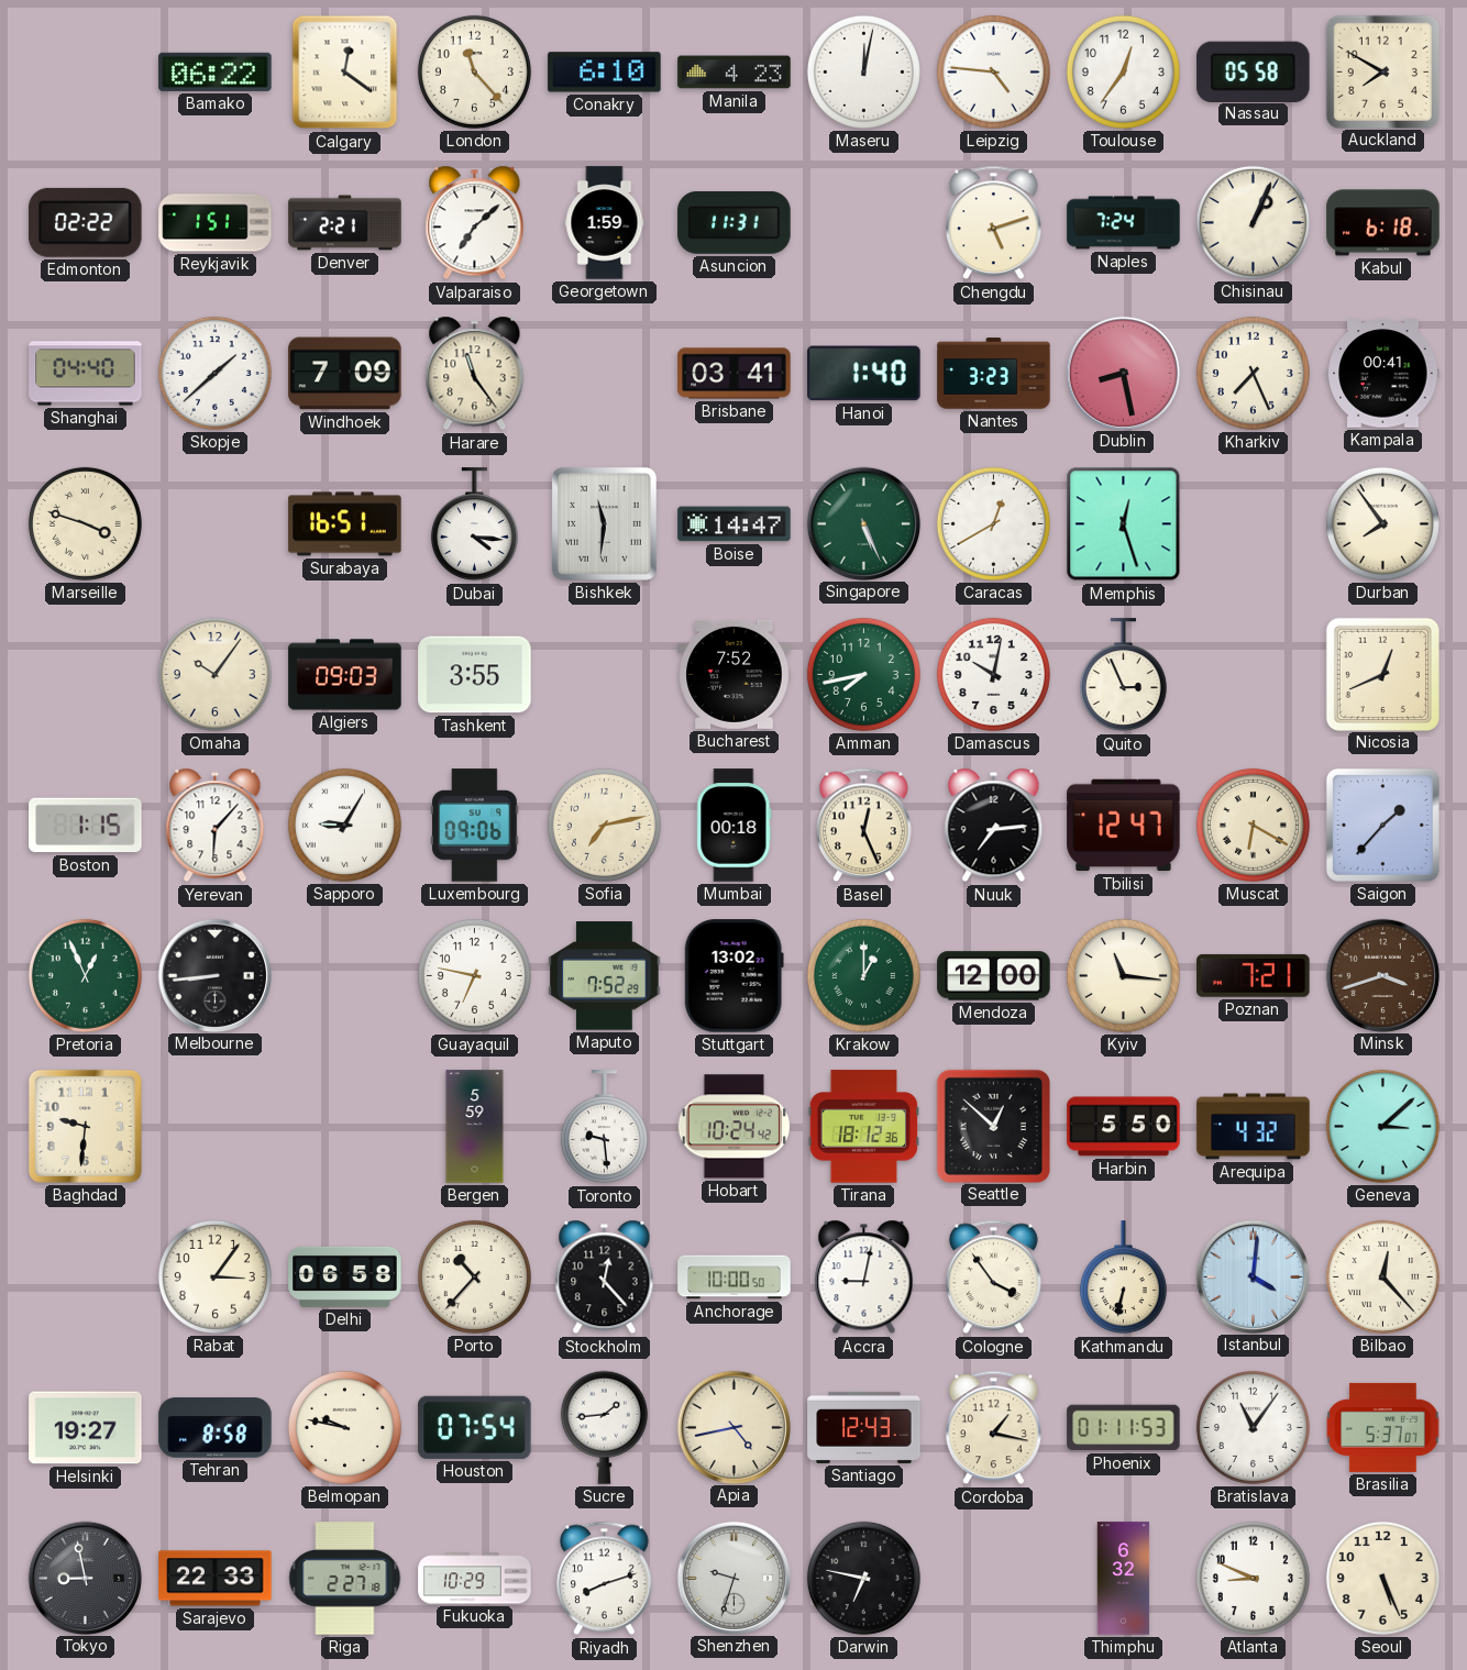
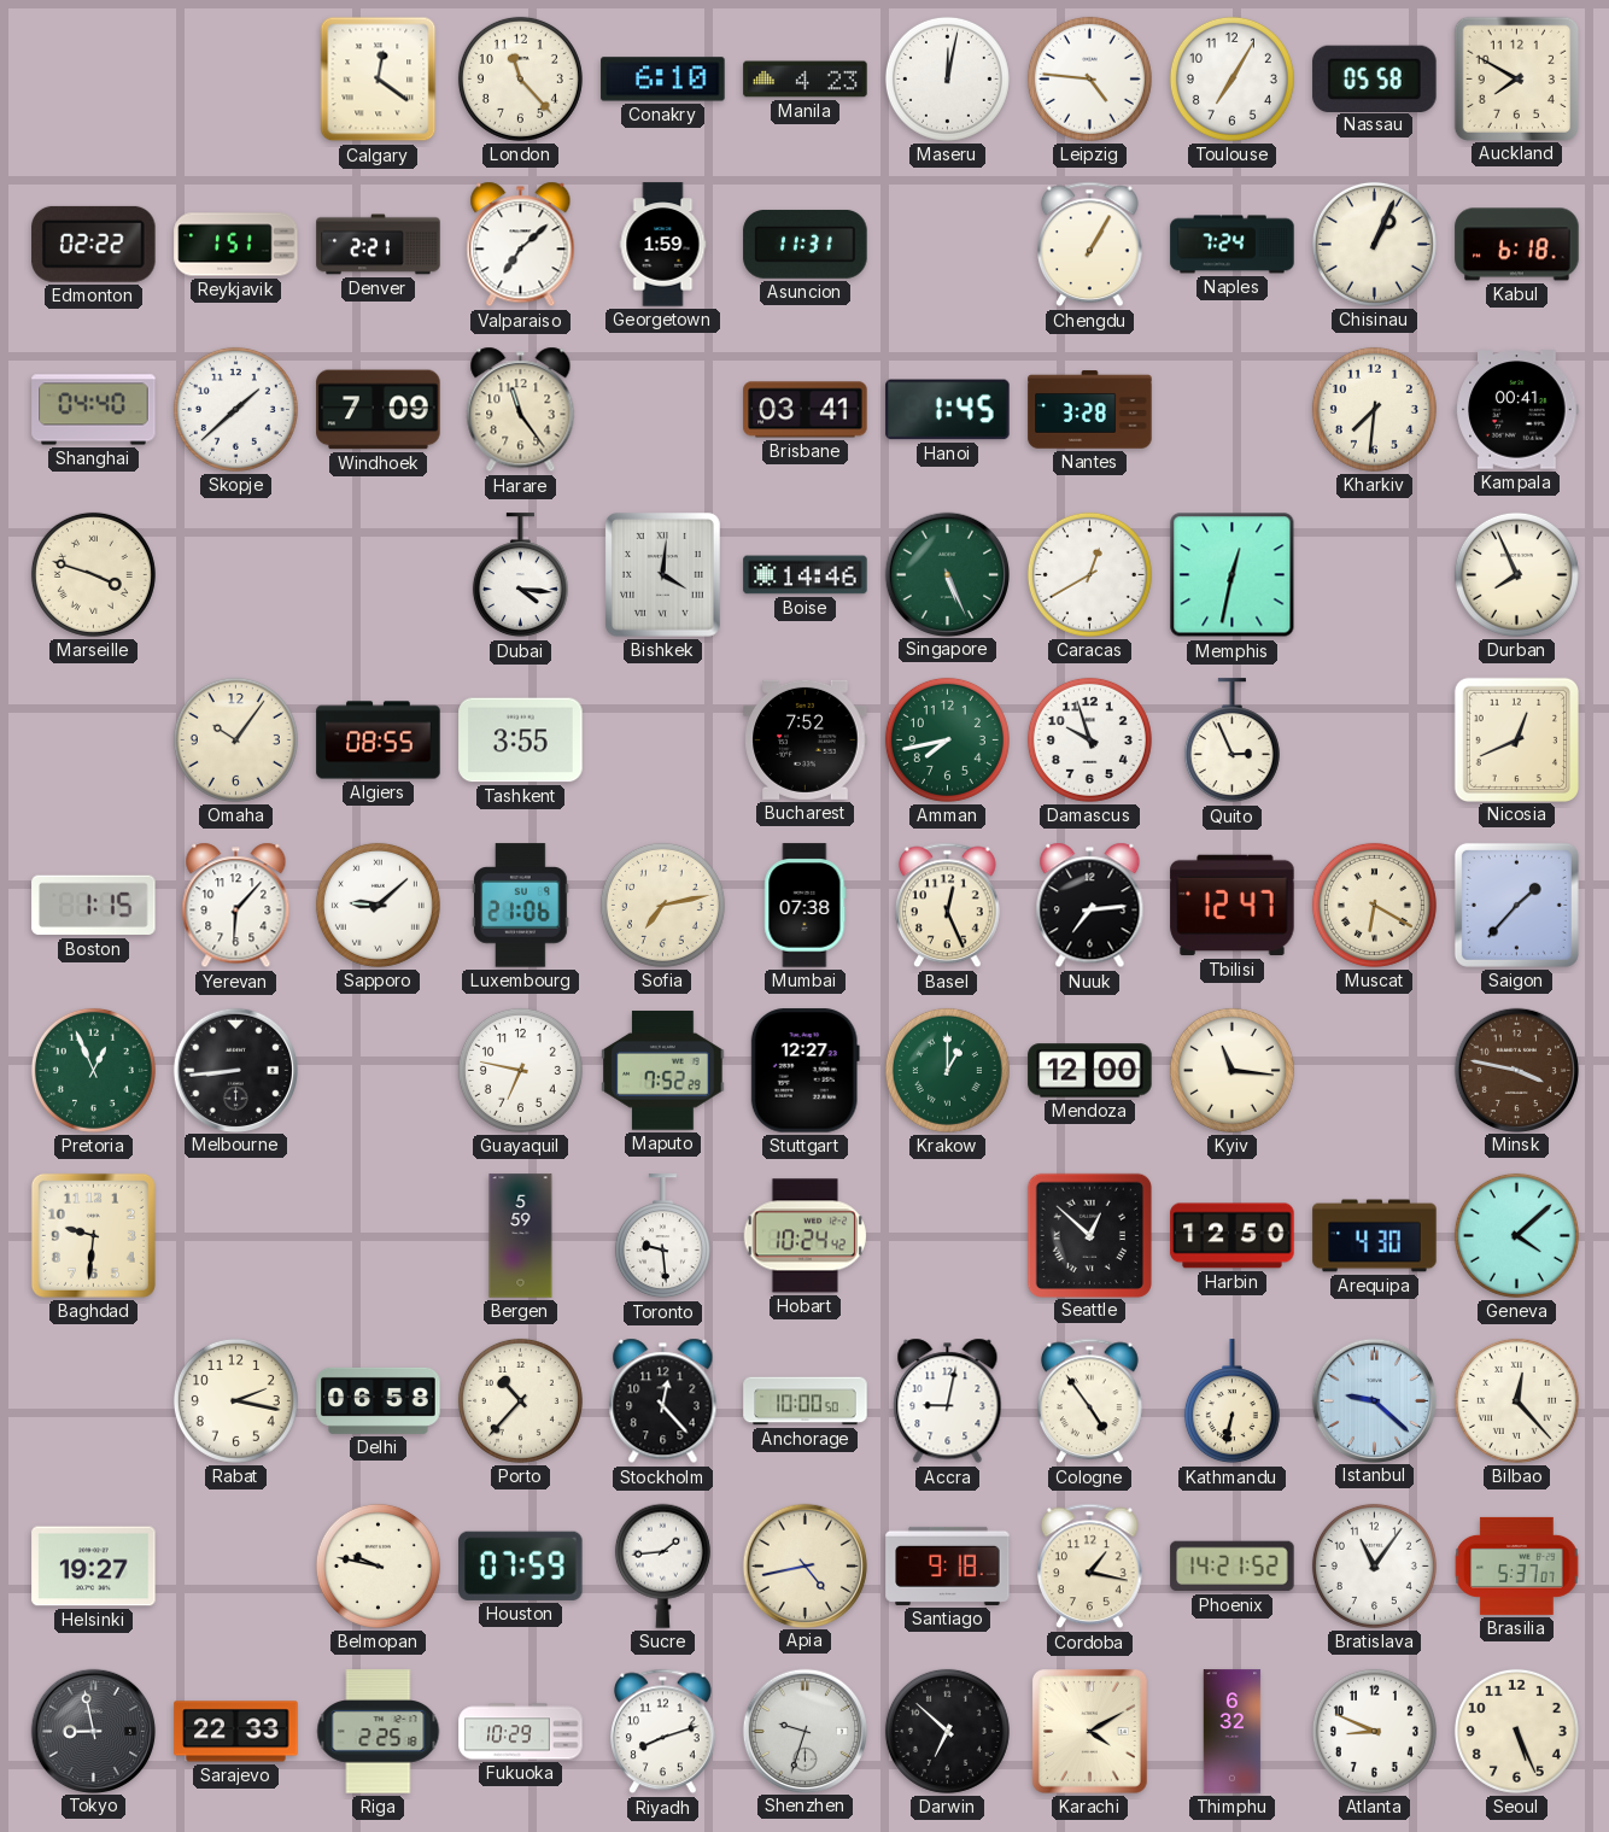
Bamako: 06:22 -> none
Toulouse: 12:36 -> 7:05
Chengdu: 5:12 -> 1:05
Hanoi: 1:40 -> 1:45
Nantes: 3:23 -> 3:28
Dublin: 8:28 -> none
Kharkiv: 7:26 -> 7:31
Surabaya: 16:51 -> none
Bishkek: 11:31 -> 4:01
Boise: 14:47 -> 14:46
Memphis: 12:27 -> 12:32
Durban: 7:54 -> 7:56
Algiers: 09:03 -> 08:55
Damascus: 10:02 -> 9:57
Sapporo: 9:05 -> 9:08
Luxembourg: 09:06 -> 21:06
Mumbai: 00:18 -> 07:38
Stuttgart: 13:02 -> 12:27
Poznan: 7:21 -> none
Minsk: 3:42 -> 3:47
Tirana: 18:12 -> none
Harbin: 5:50 -> 12:50
Arequipa: 4:32 -> 4:30
Geneva: 3:08 -> 4:08
Rabat: 3:06 -> 2:17
Cologne: 3:54 -> 4:54
Istanbul: 4:01 -> 9:22
Tehran: 8:58 -> none
Houston: 07:54 -> 07:59
Santiago: 12:43 -> 9:18
Phoenix: 01:11 -> 14:21
Riga: 2:27 -> 2:25
Darwin: 6:47 -> 6:52
Karachi: none -> 4:10
